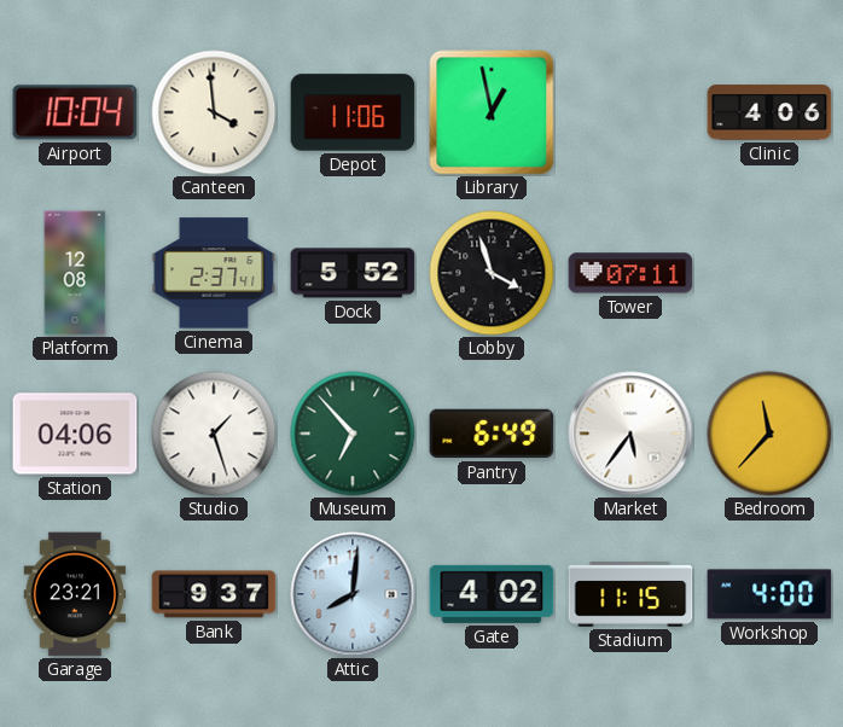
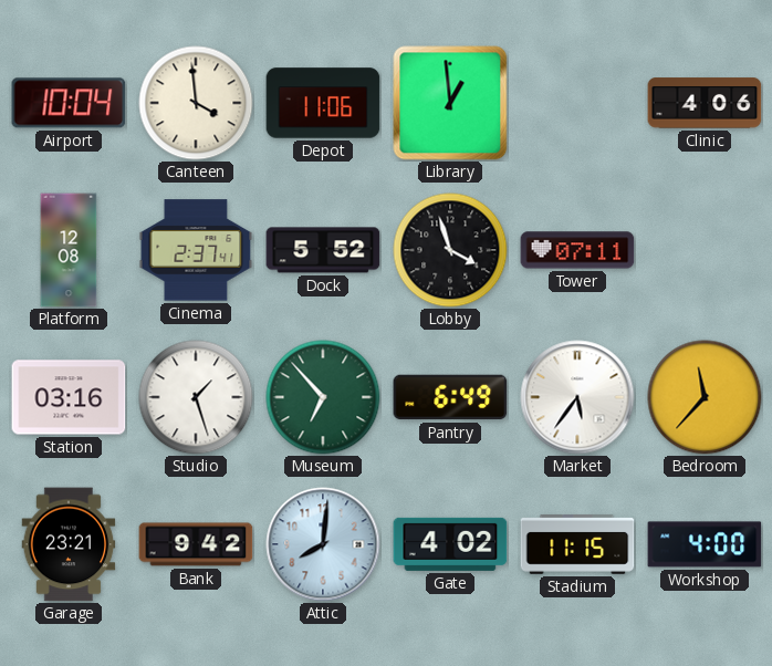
Library: 12:58 -> 12:59
Station: 04:06 -> 03:16
Bank: 9:37 -> 9:42
